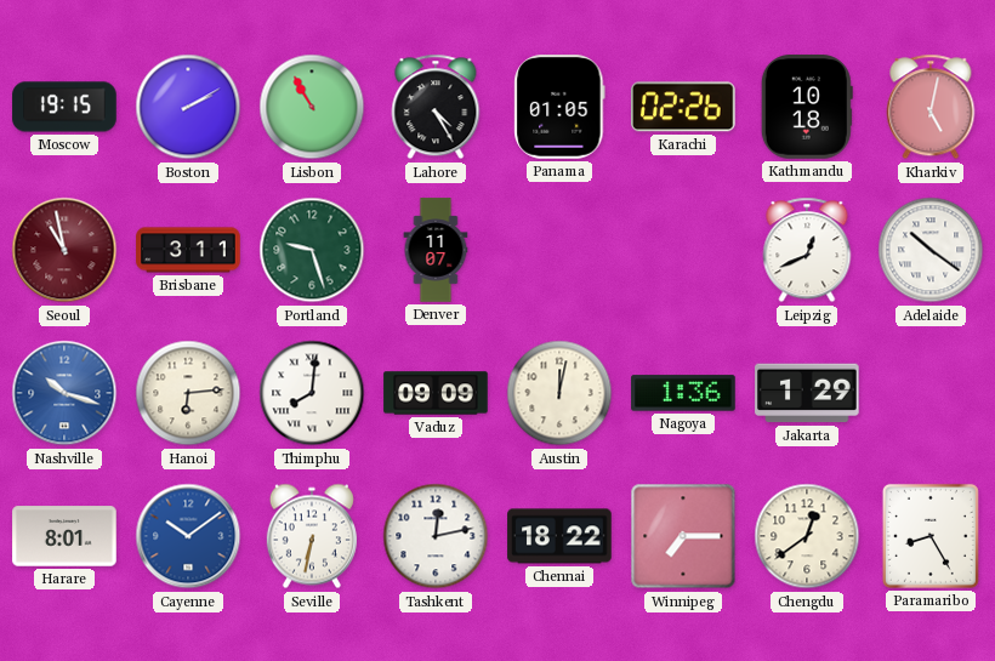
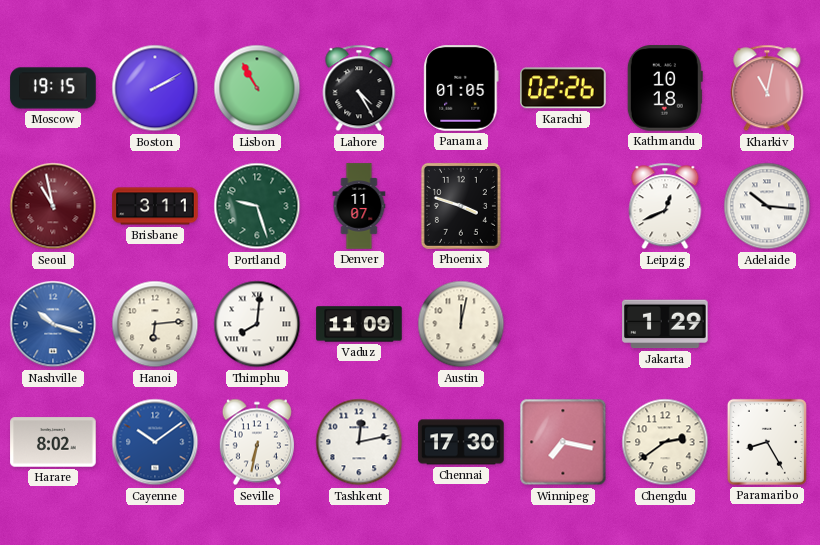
Kharkiv: 5:02 -> 11:02
Phoenix: none -> 3:48
Adelaide: 10:21 -> 10:16
Vaduz: 09:09 -> 11:09
Nagoya: 1:36 -> none
Harare: 8:01 -> 8:02
Chennai: 18:22 -> 17:30
Winnipeg: 7:15 -> 7:17
Chengdu: 12:39 -> 2:39
